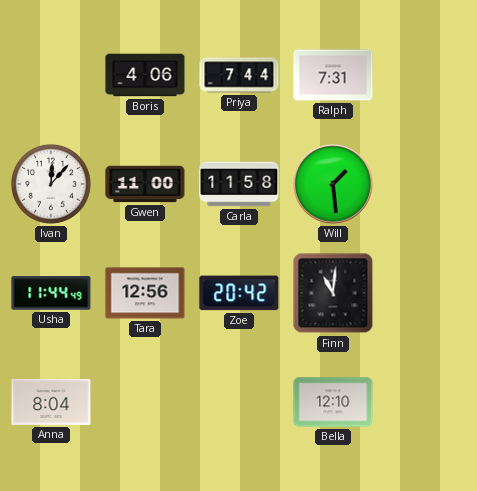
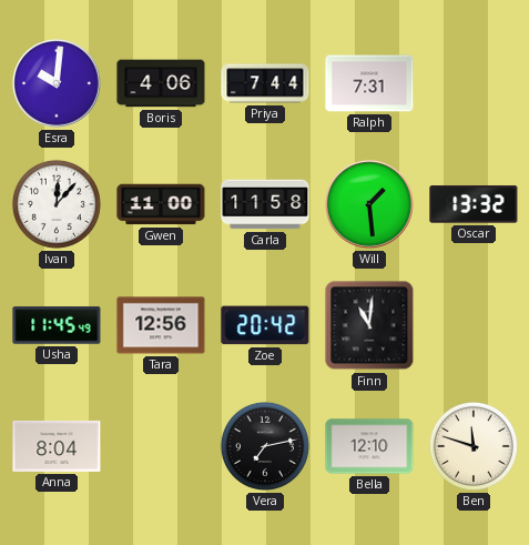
Esra: none -> 10:01
Oscar: none -> 13:32
Usha: 11:44 -> 11:45
Vera: none -> 7:13
Ben: none -> 11:48
